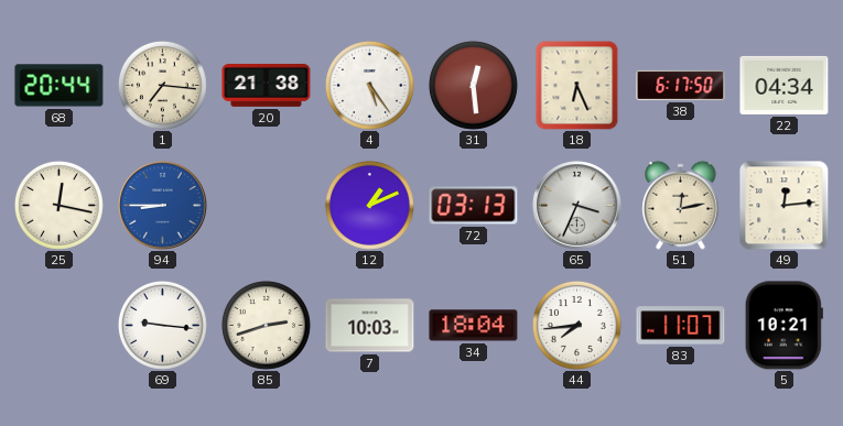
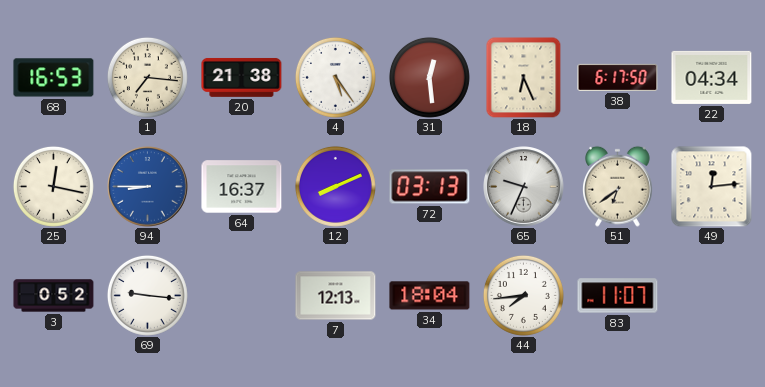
68: 20:44 -> 16:53
64: none -> 16:37
12: 1:11 -> 8:11
65: 3:34 -> 9:34
51: 12:13 -> 6:39
3: none -> 0:52
85: 2:42 -> none
7: 10:03 -> 12:13
5: 10:21 -> none
